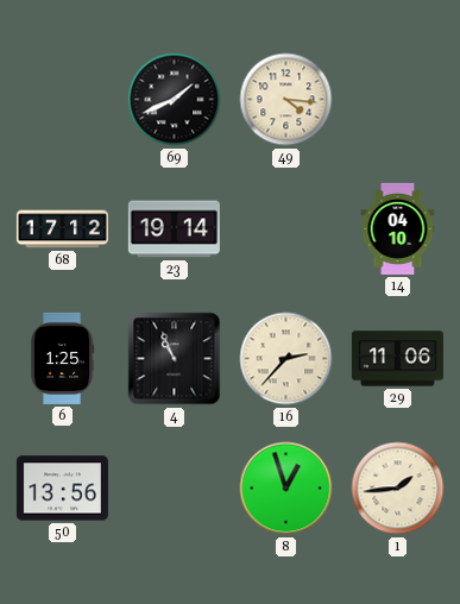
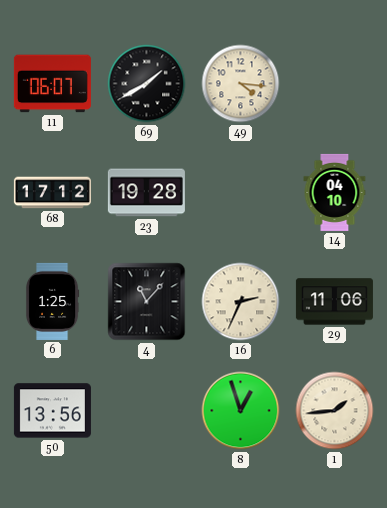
11: none -> 06:07
69: 1:41 -> 1:40
23: 19:14 -> 19:28
4: 10:56 -> 11:07
16: 2:37 -> 2:34
